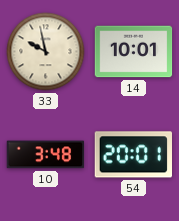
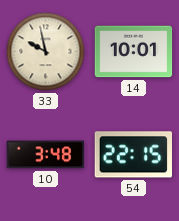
54: 20:01 -> 22:15
